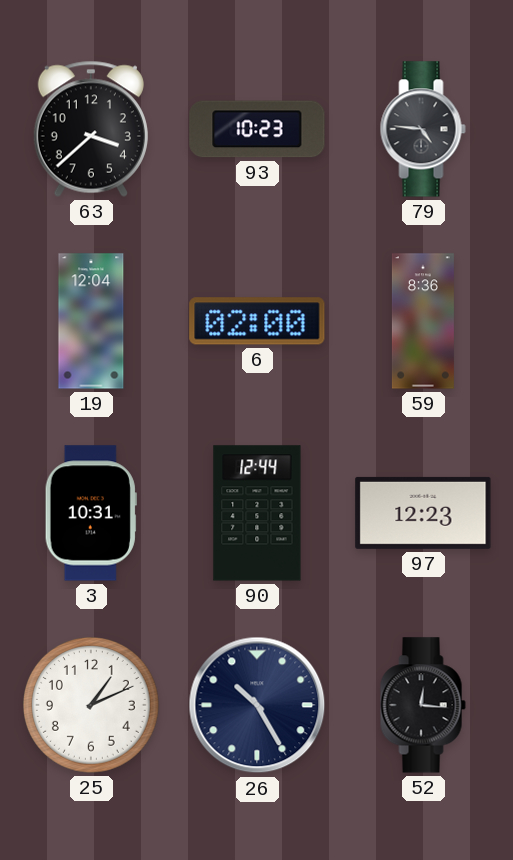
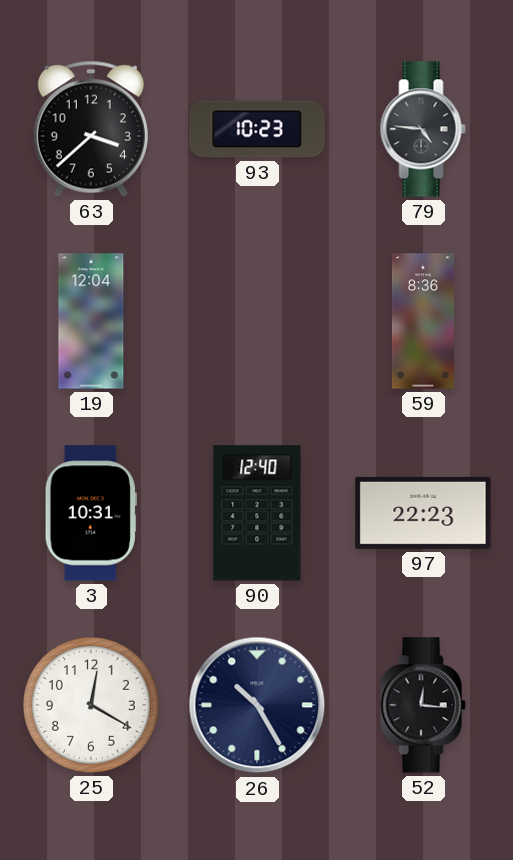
6: 02:00 -> none
90: 12:44 -> 12:40
97: 12:23 -> 22:23
25: 1:11 -> 12:20
